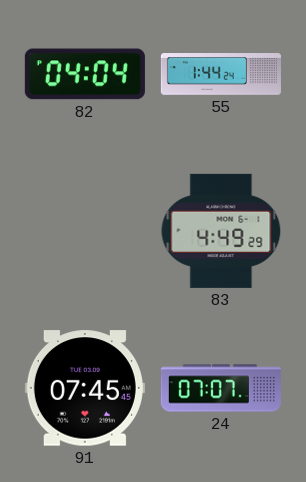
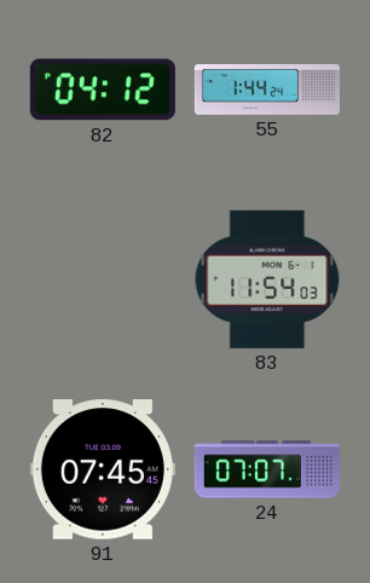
82: 04:04 -> 04:12
83: 4:49 -> 11:54
